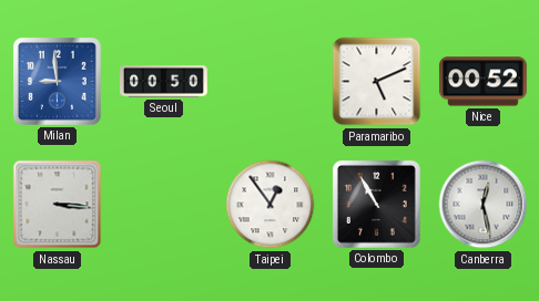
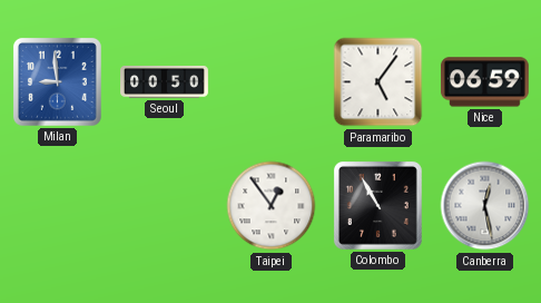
Paramaribo: 5:11 -> 5:06
Nice: 00:52 -> 06:59
Nassau: 3:16 -> none
